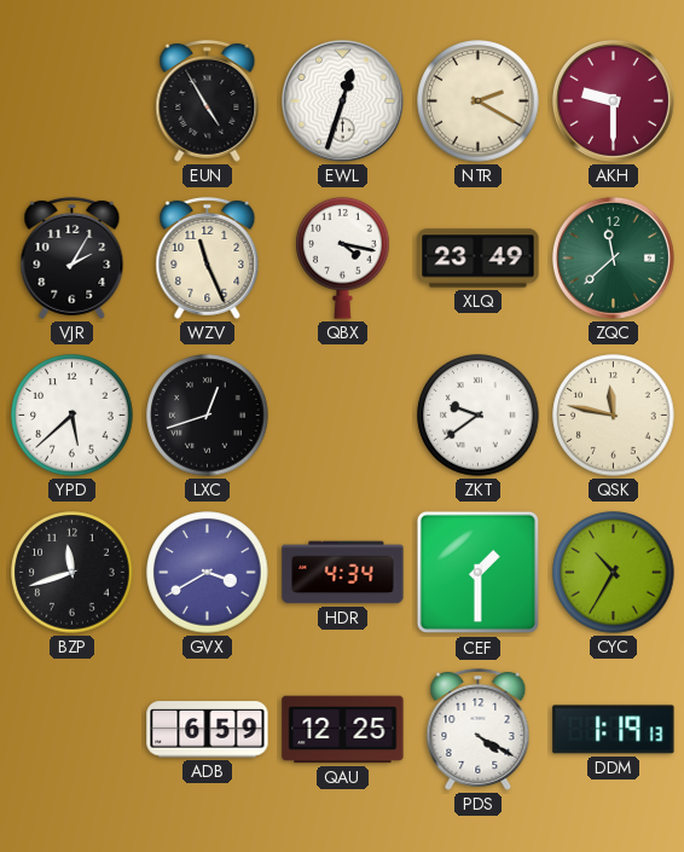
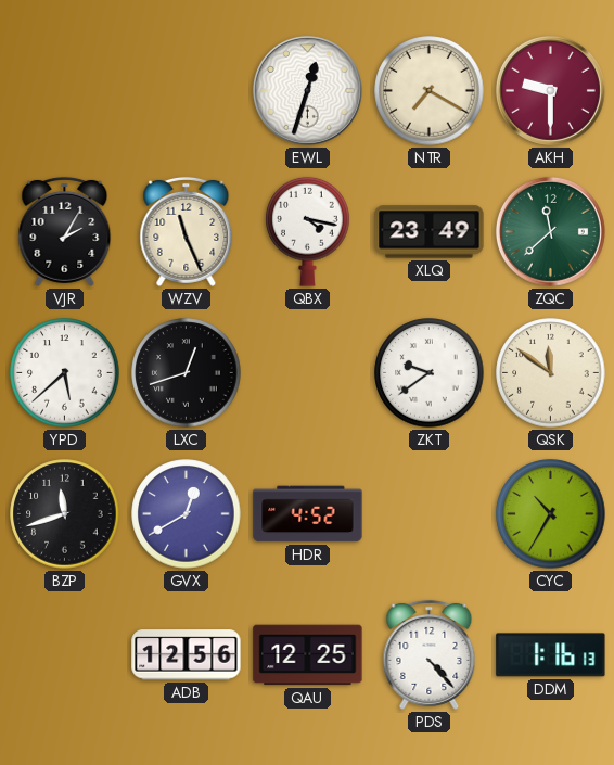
EUN: 4:55 -> none
NTR: 2:20 -> 7:20
QSK: 11:47 -> 11:51
GVX: 3:40 -> 12:40
HDR: 4:34 -> 4:52
CEF: 1:30 -> none
ADB: 6:59 -> 12:56
PDS: 4:20 -> 4:23
DDM: 1:19 -> 1:16
